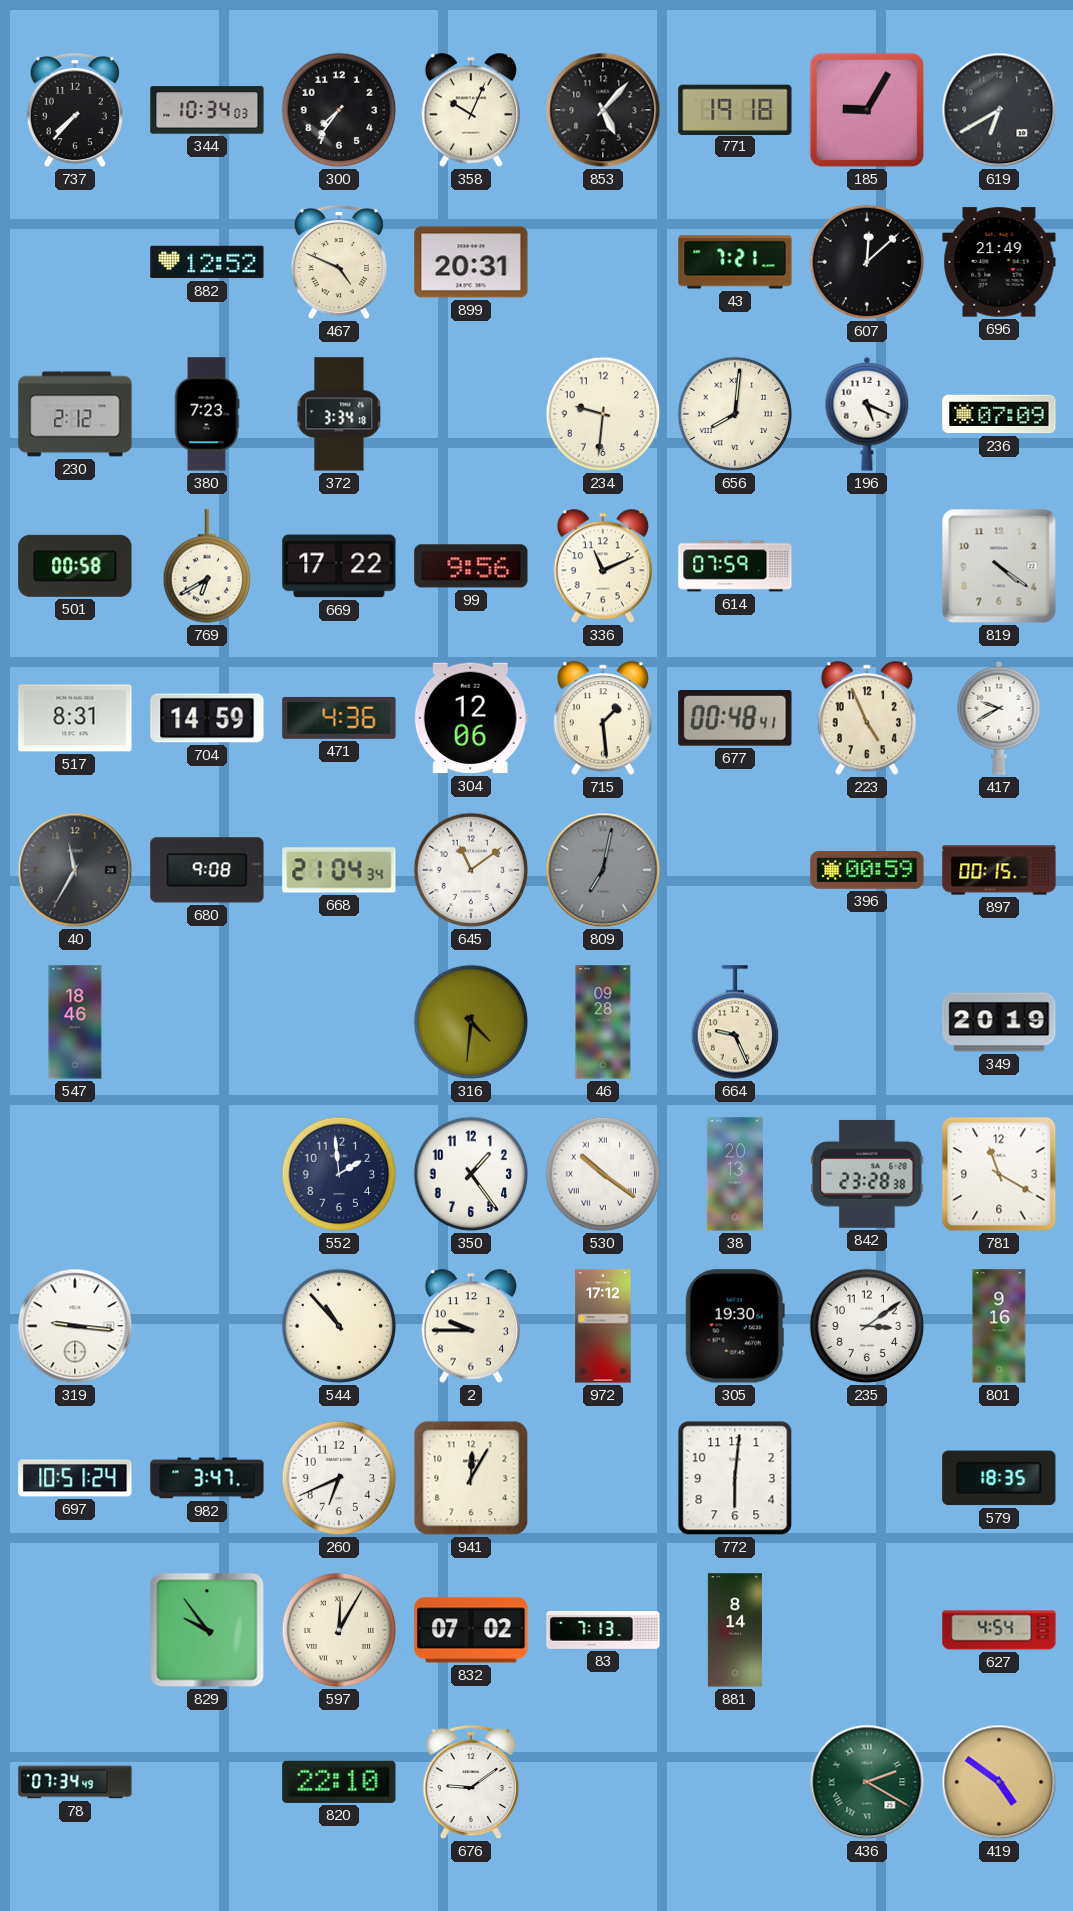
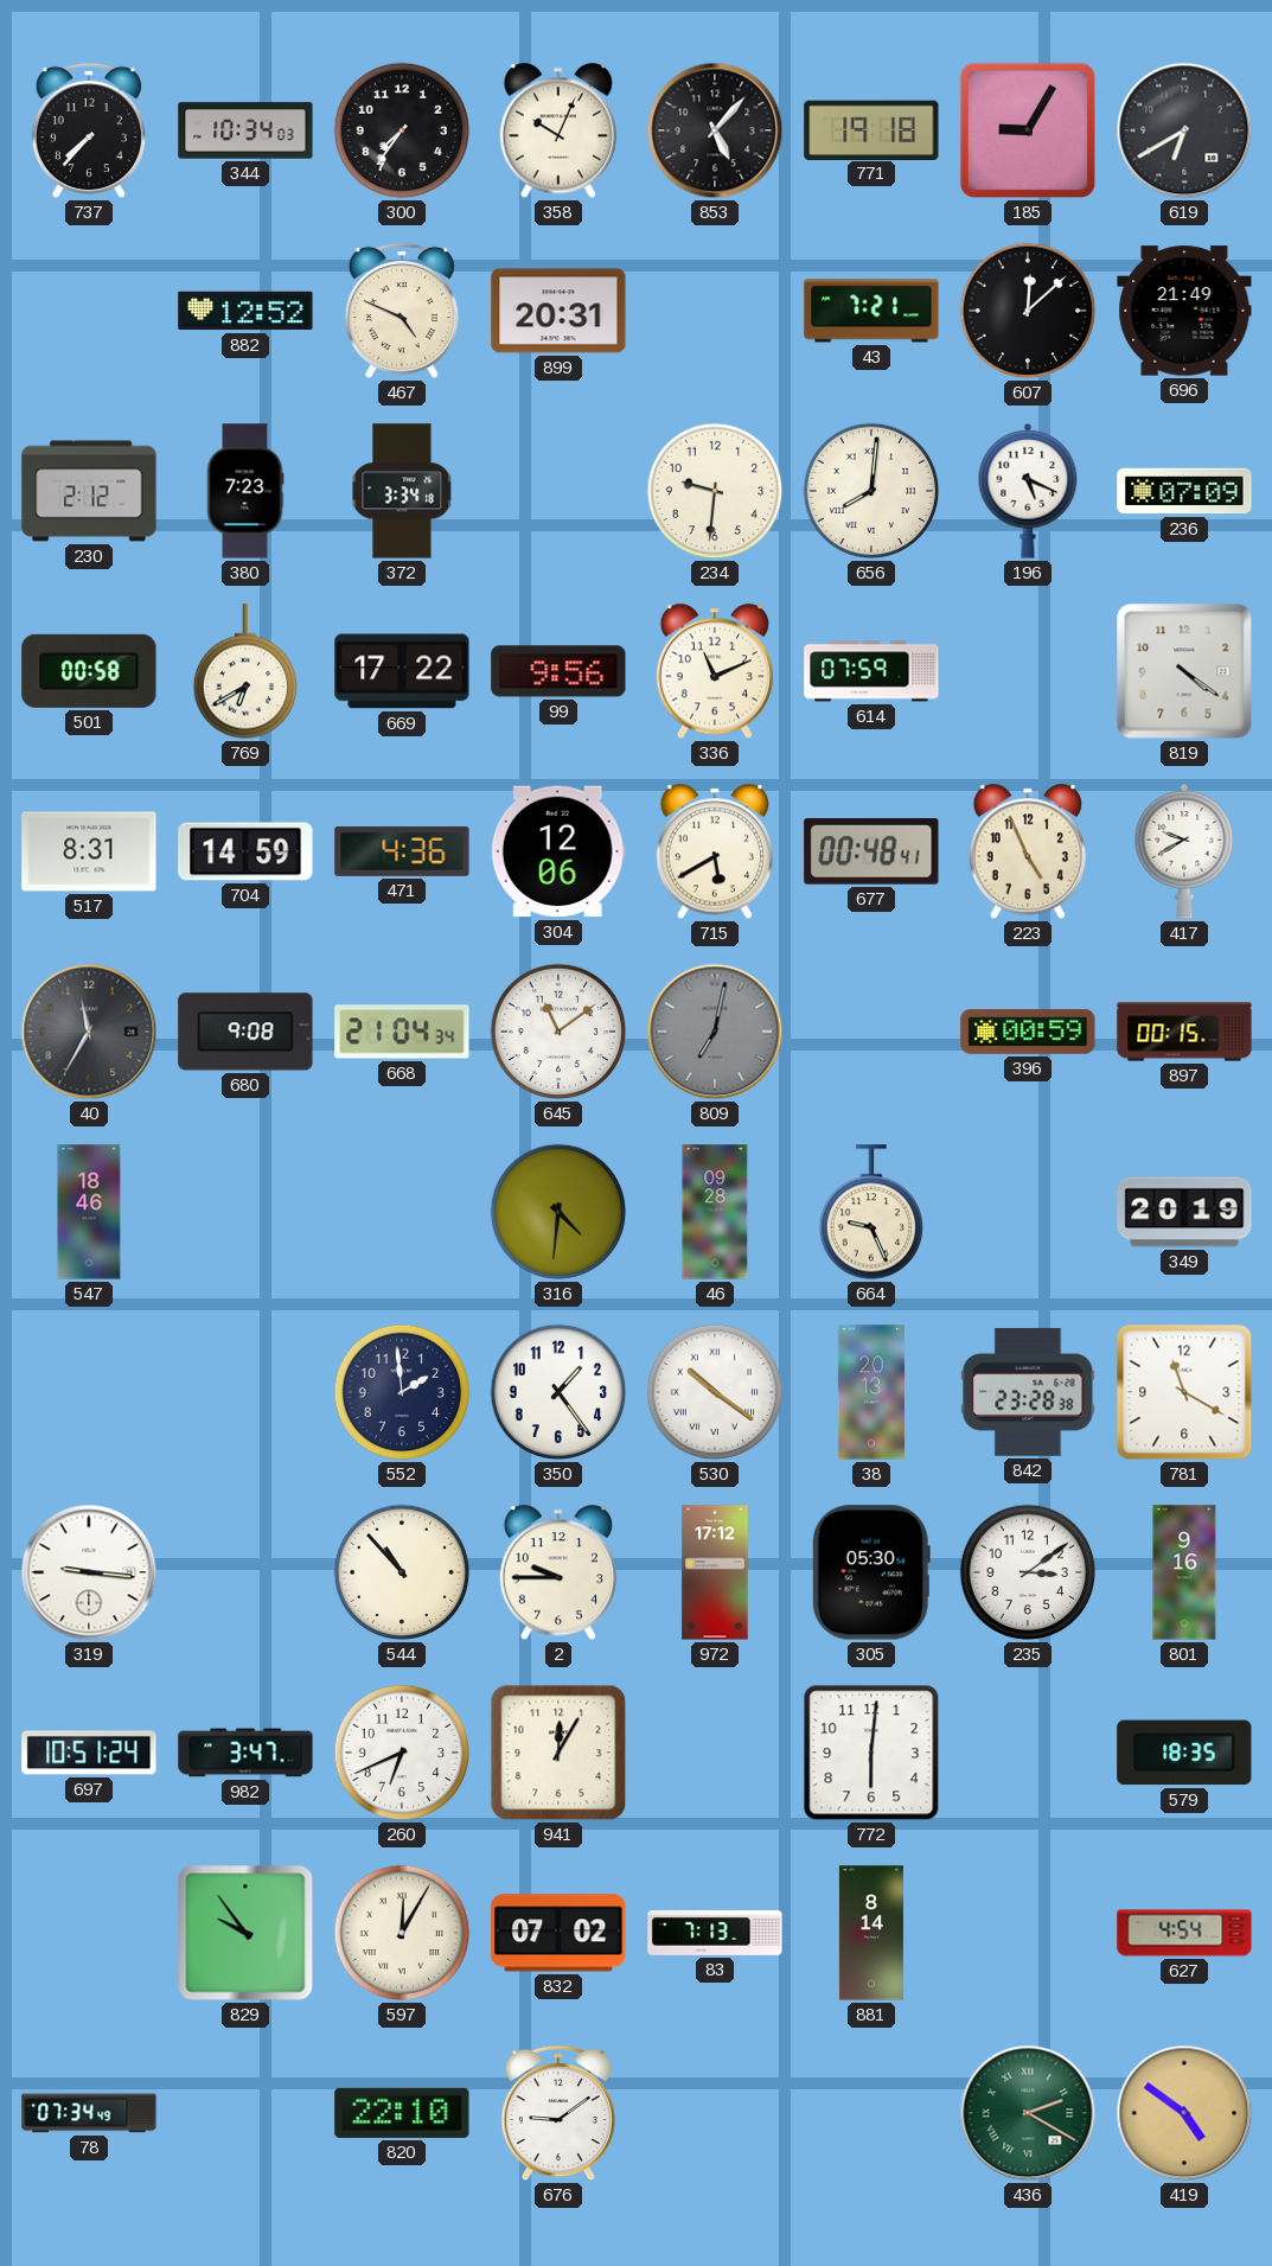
715: 1:29 -> 5:40
305: 19:30 -> 05:30
